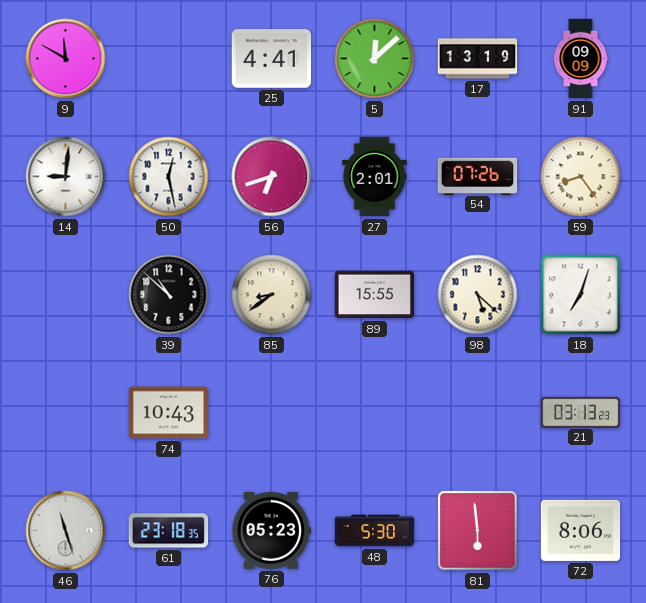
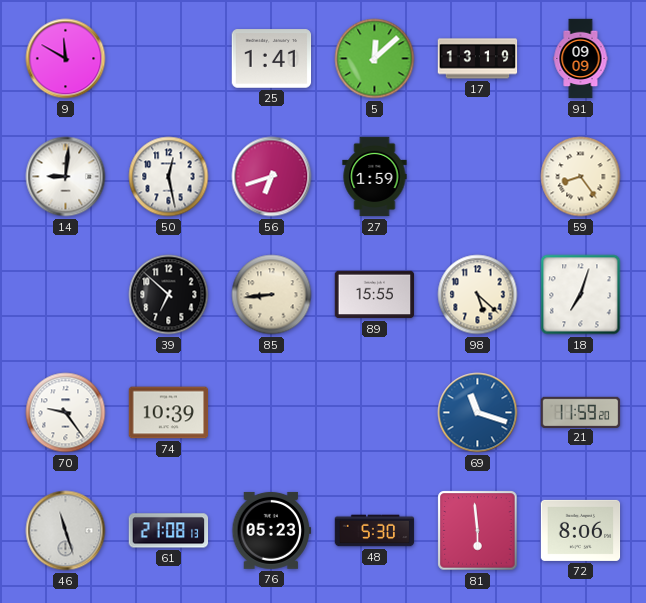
25: 4:41 -> 1:41
27: 2:01 -> 1:59
54: 07:26 -> none
39: 10:52 -> 6:52
85: 8:39 -> 8:44
70: none -> 9:24
74: 10:43 -> 10:39
69: none -> 11:18
21: 03:13 -> 11:59
61: 23:18 -> 21:08
